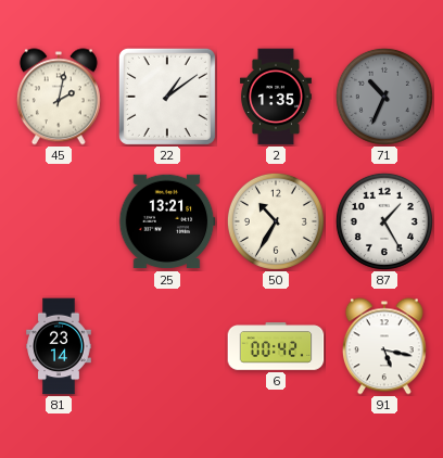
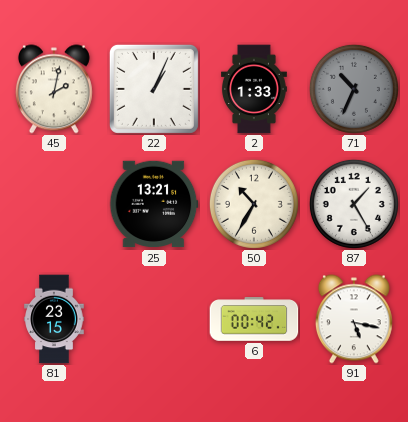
22: 1:09 -> 1:04
2: 1:35 -> 1:33
81: 23:14 -> 23:15
